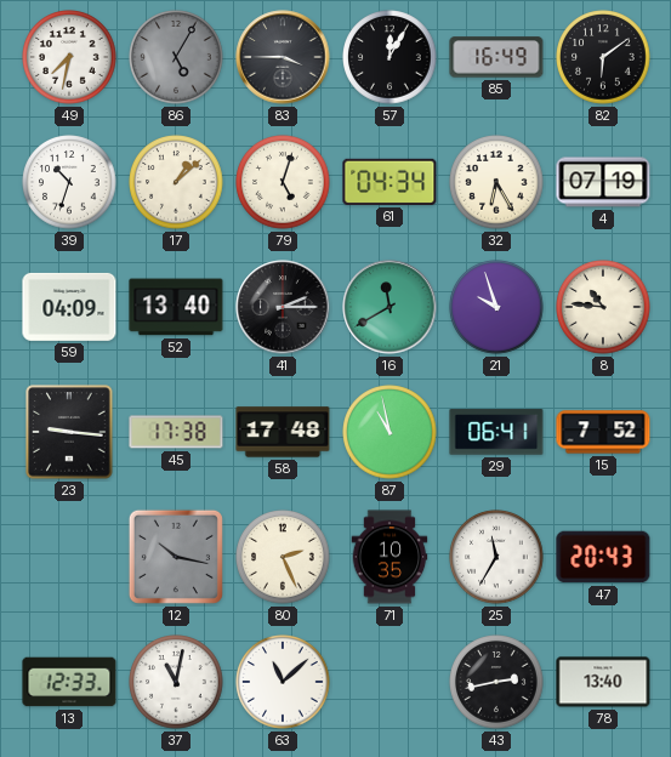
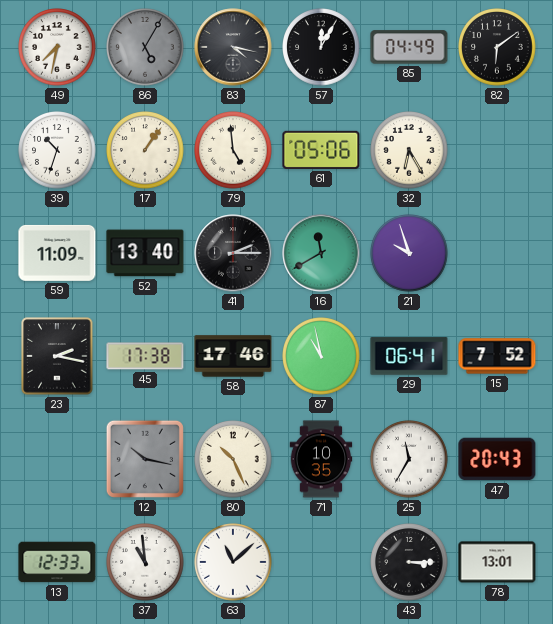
83: 3:45 -> 4:17
85: 16:49 -> 04:49
17: 1:08 -> 1:06
79: 5:03 -> 4:59
61: 04:34 -> 05:06
4: 07:19 -> none
59: 04:09 -> 11:09
8: 10:46 -> none
23: 9:16 -> 2:17
58: 17:48 -> 17:46
80: 2:26 -> 10:26
37: 11:02 -> 10:59
43: 2:43 -> 3:15
78: 13:40 -> 13:01
